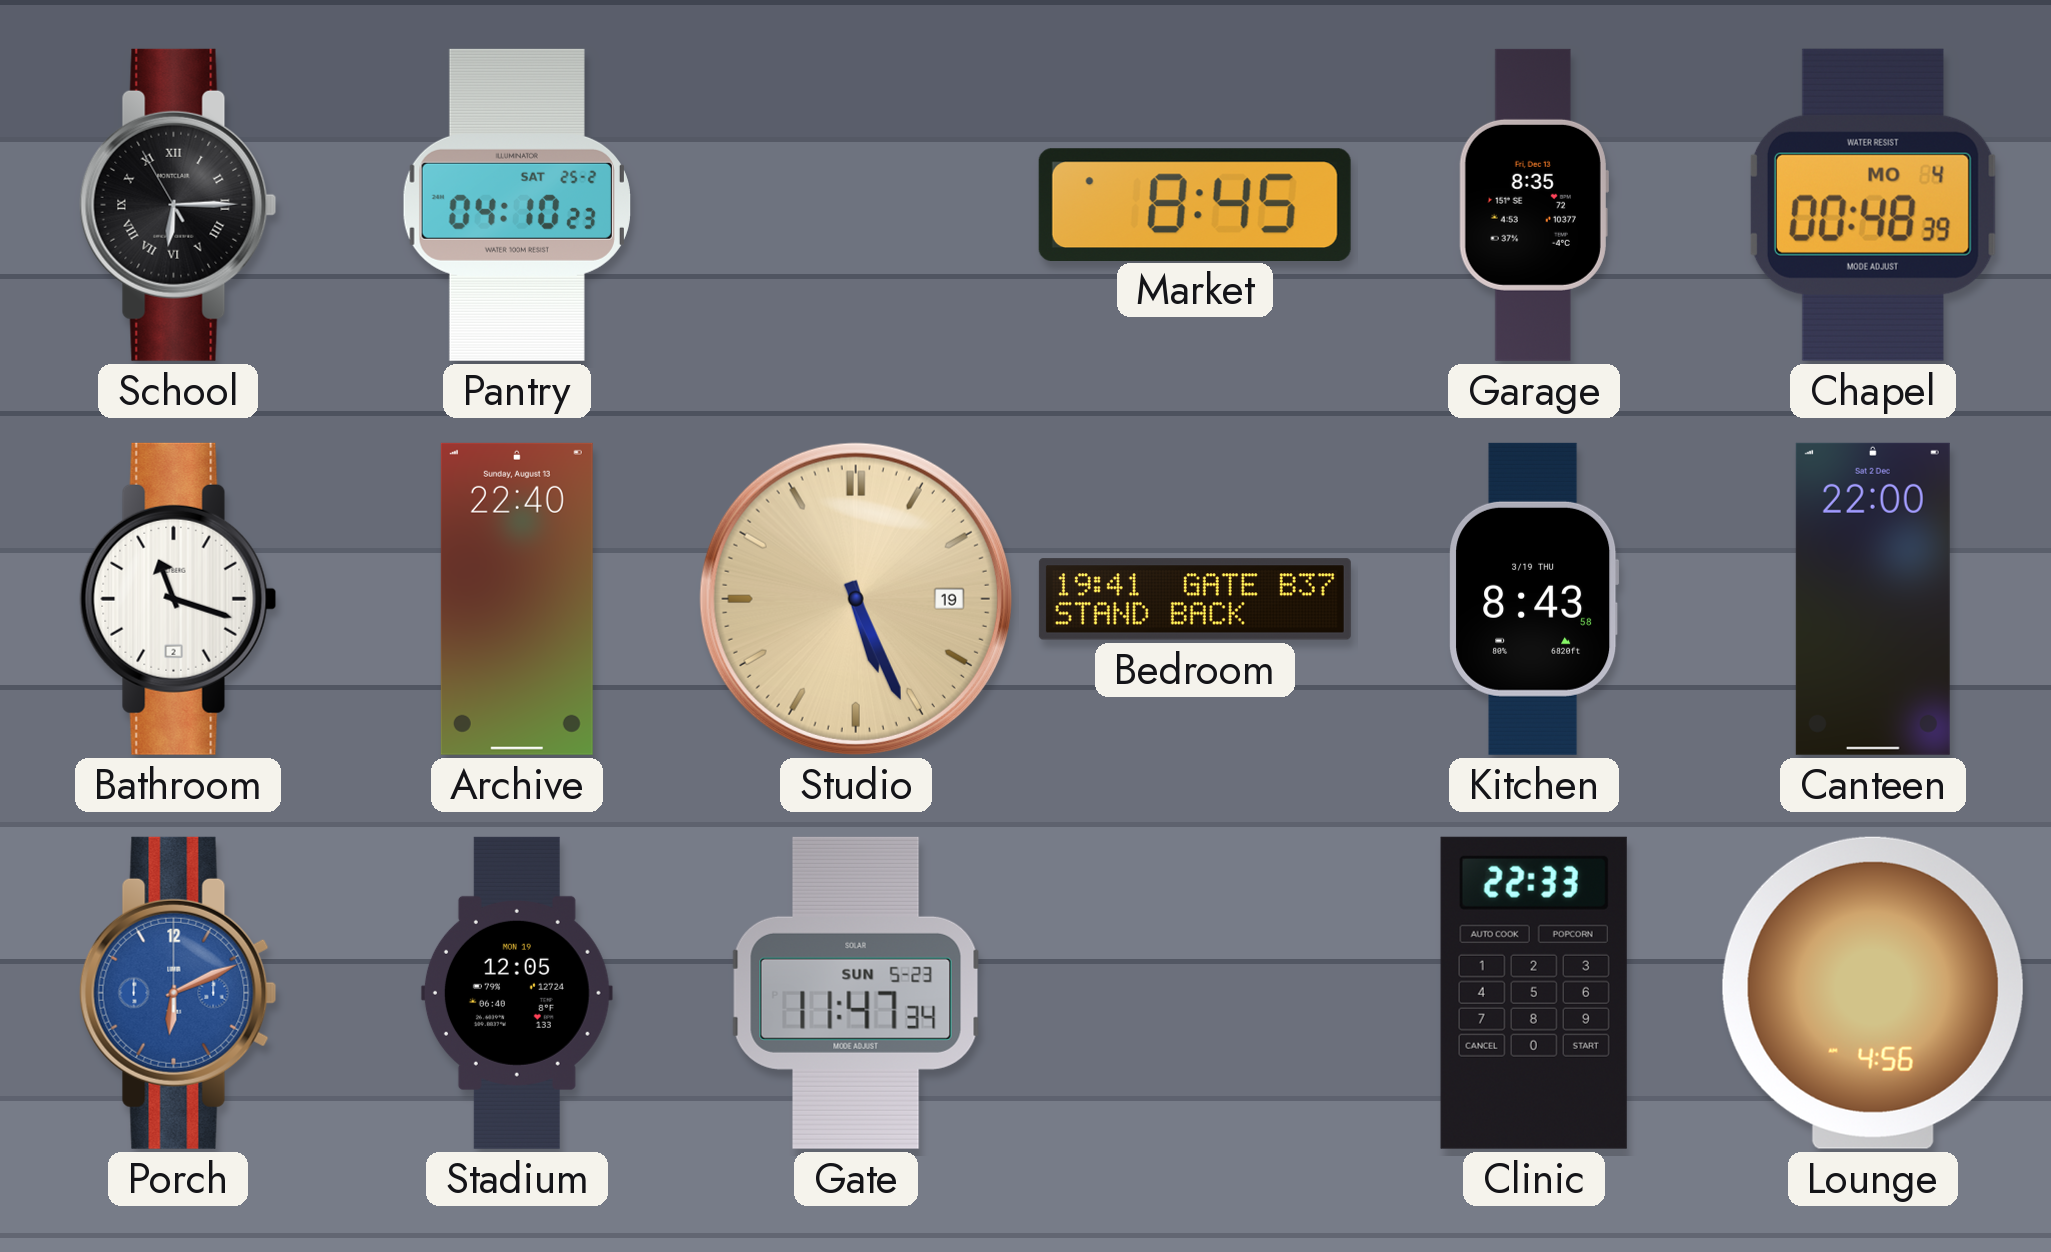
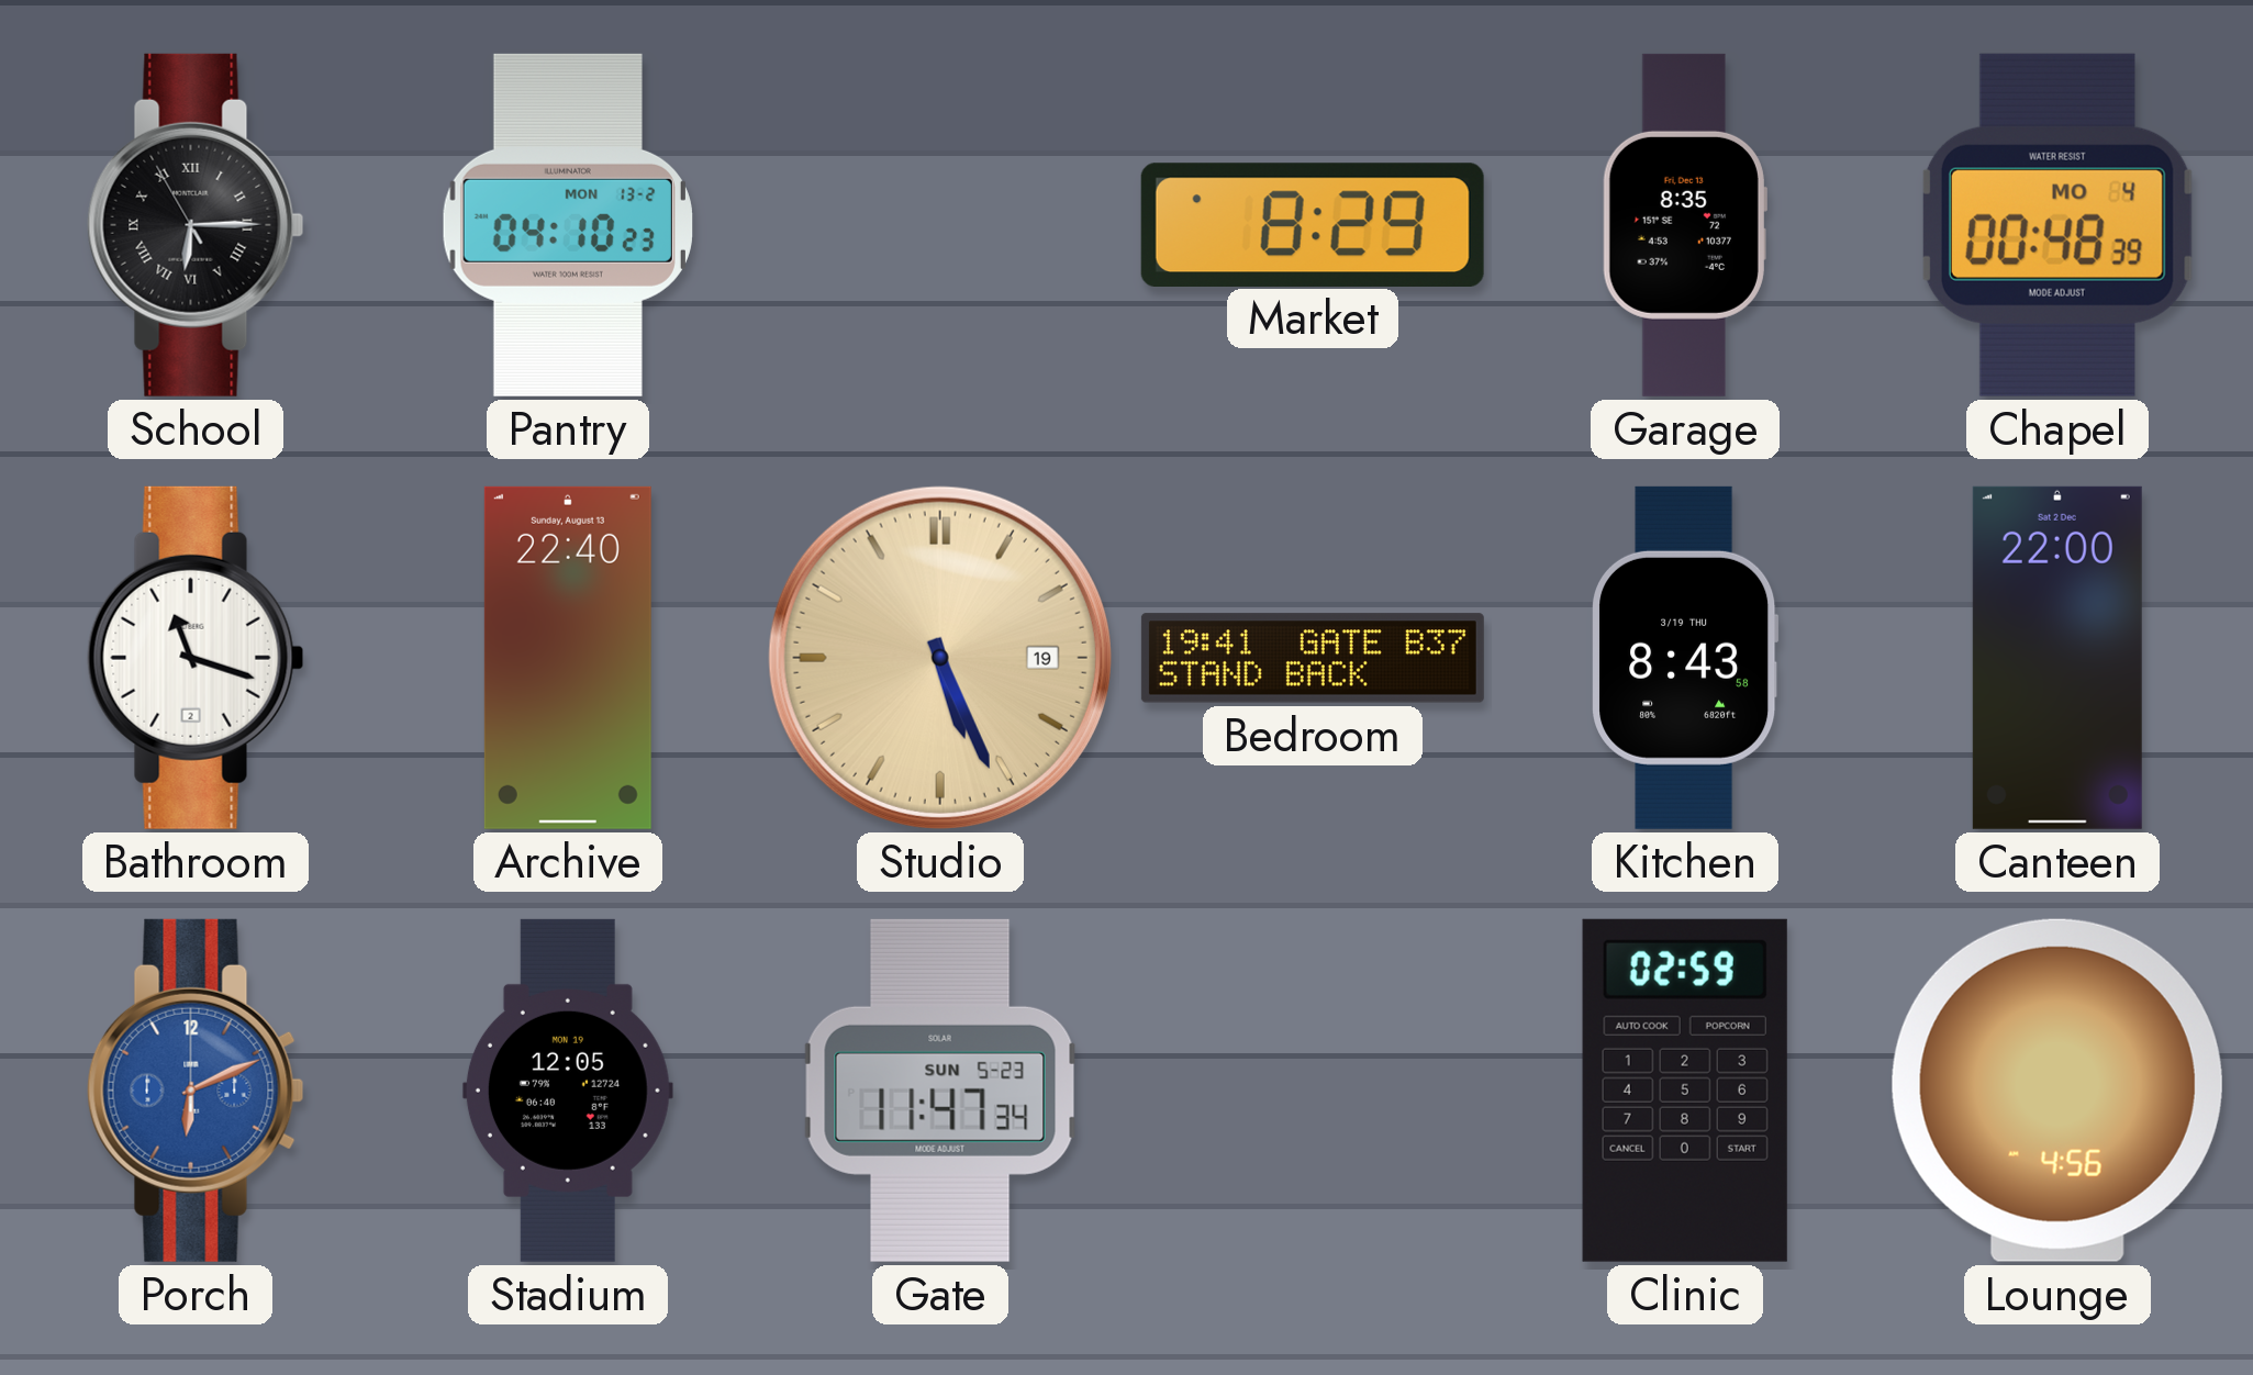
Pantry date: SAT 25-2 -> MON 13-2
Market: 8:45 -> 8:29
Clinic: 22:33 -> 02:59
